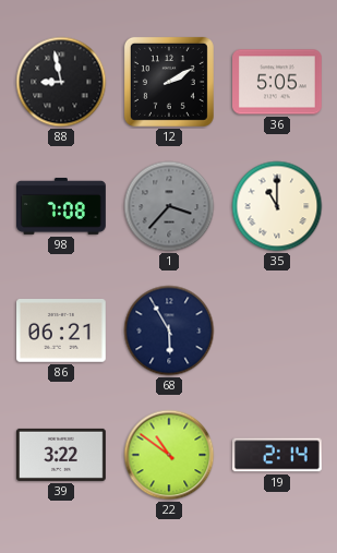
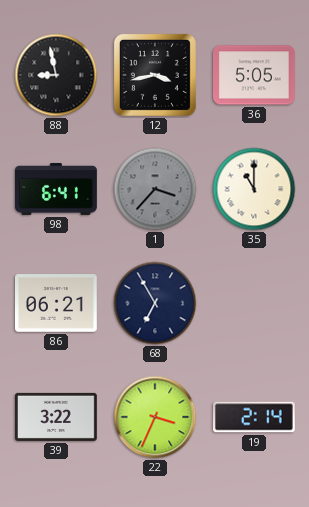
12: 2:10 -> 3:43
98: 7:08 -> 6:41
68: 5:55 -> 6:55
22: 10:51 -> 3:34
